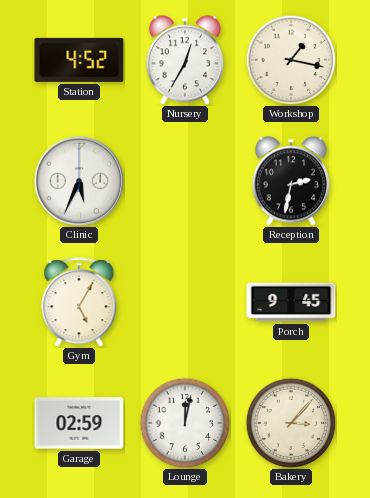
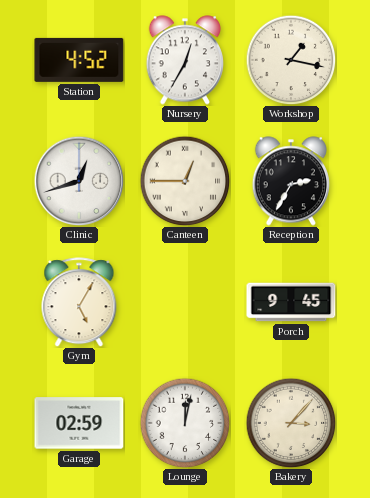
Clinic: 5:34 -> 12:42
Canteen: none -> 12:45
Reception: 2:32 -> 2:35
